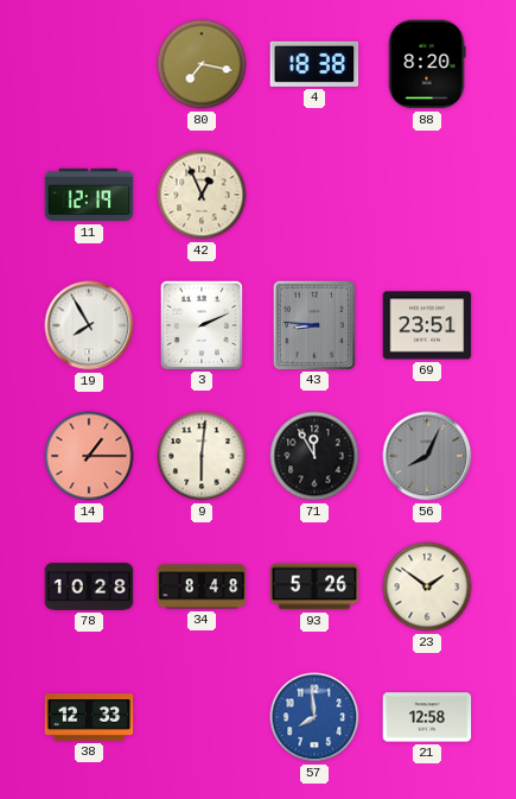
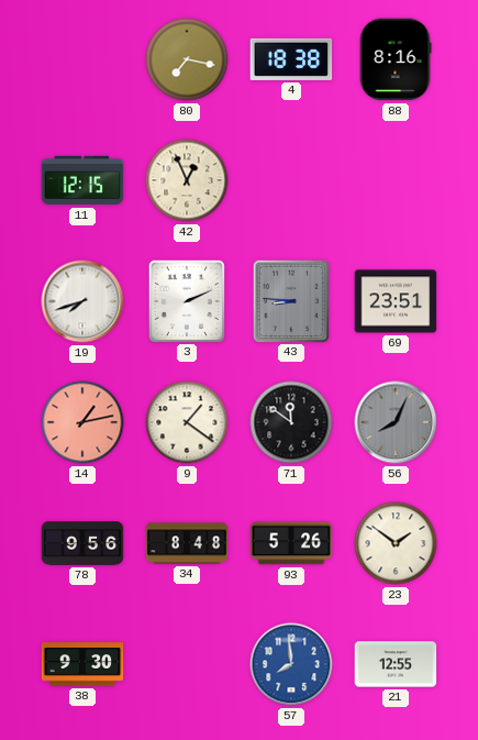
88: 8:20 -> 8:16
11: 12:19 -> 12:15
19: 7:55 -> 7:42
14: 1:15 -> 1:13
9: 6:01 -> 1:21
71: 11:55 -> 11:51
78: 10:28 -> 9:56
38: 12:33 -> 9:30
21: 12:58 -> 12:55
